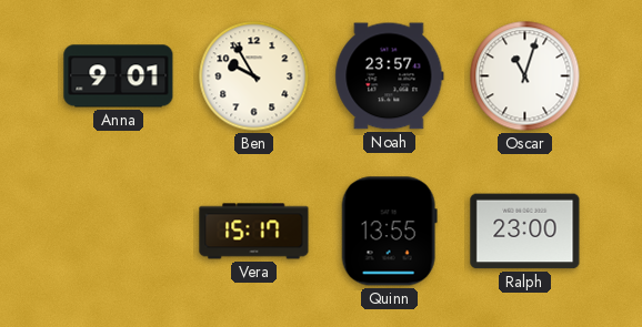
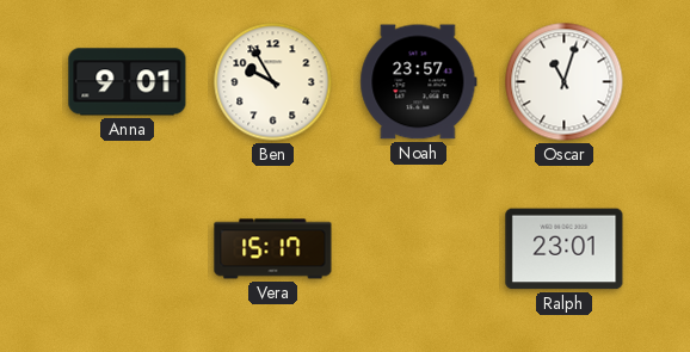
Quinn: 13:55 -> none
Ralph: 23:00 -> 23:01
